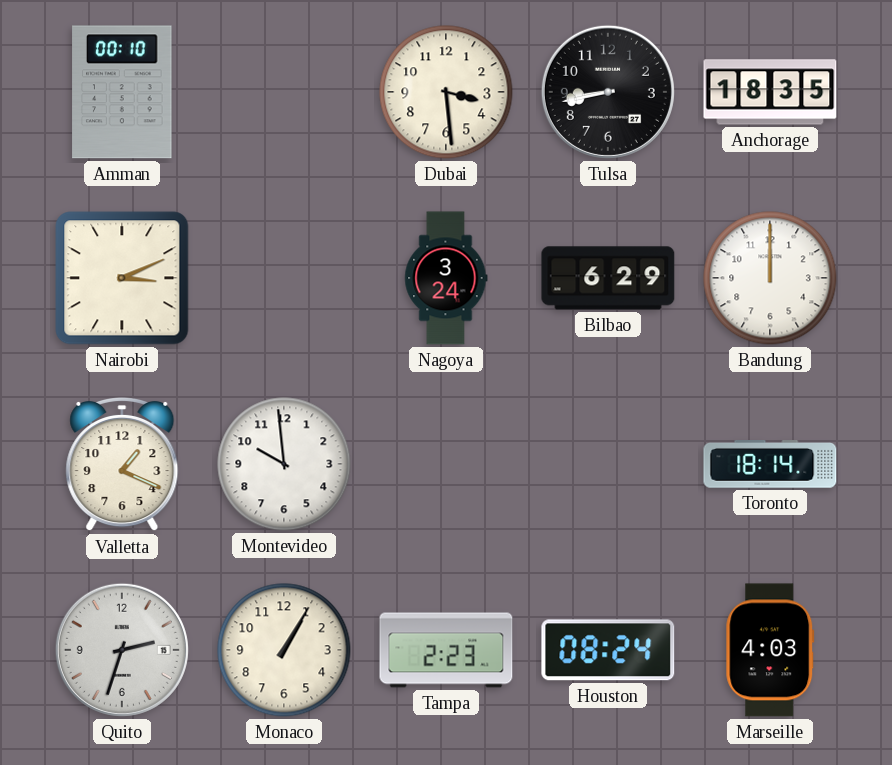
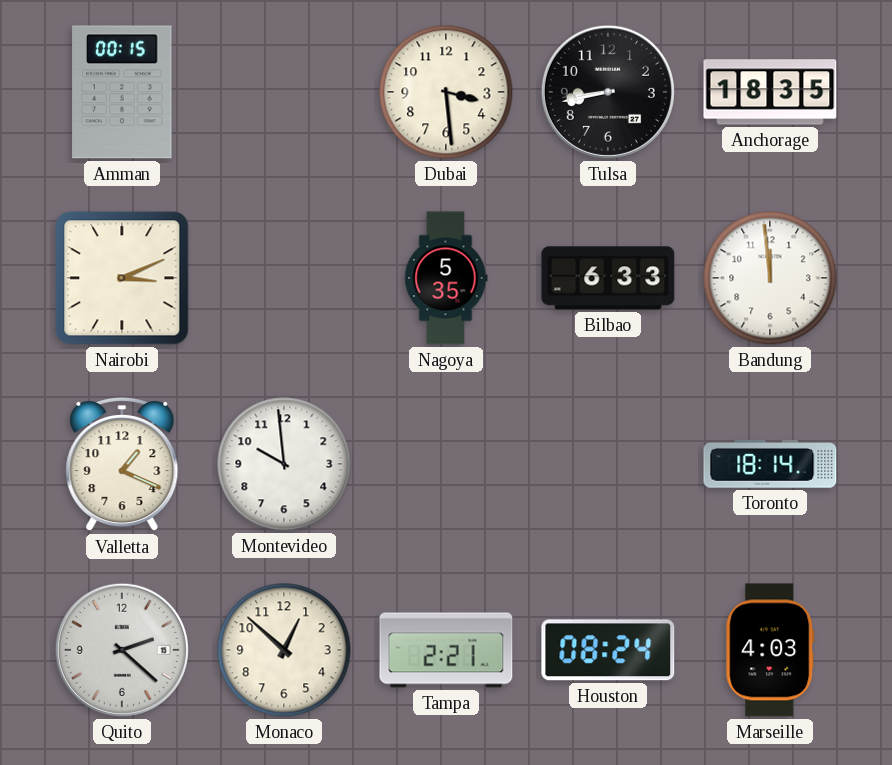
Amman: 00:10 -> 00:15
Nagoya: 3:24 -> 5:35
Bilbao: 6:29 -> 6:33
Bandung: 12:00 -> 11:59
Quito: 2:33 -> 2:22
Monaco: 1:05 -> 12:52
Tampa: 2:23 -> 2:21
